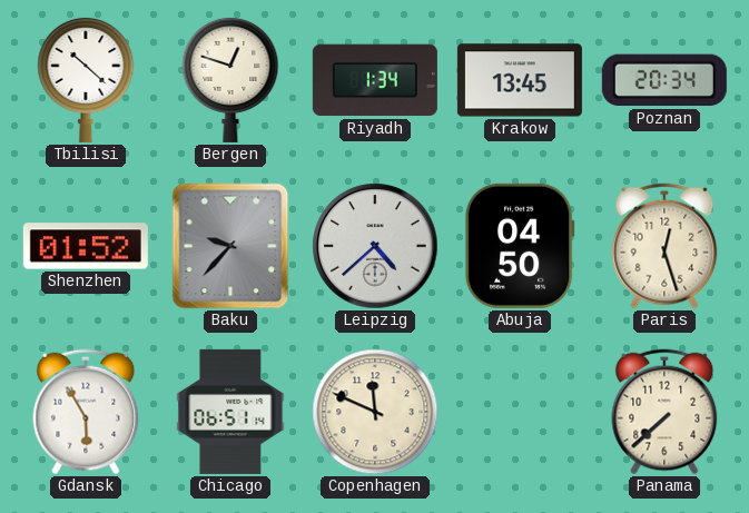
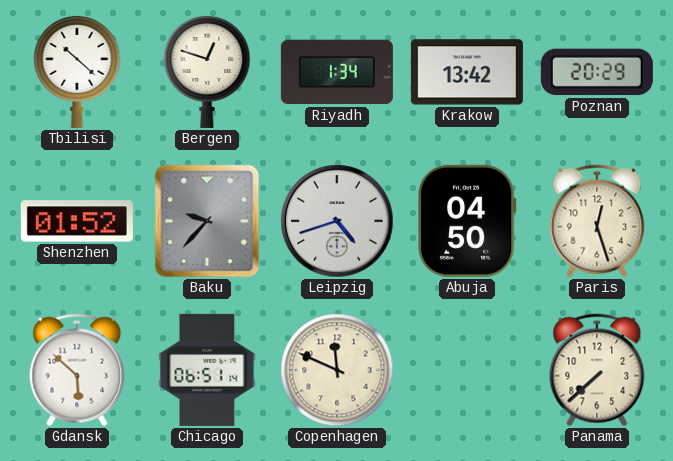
Krakow: 13:45 -> 13:42
Poznan: 20:34 -> 20:29
Leipzig: 4:38 -> 4:42
Gdansk: 5:55 -> 5:52
